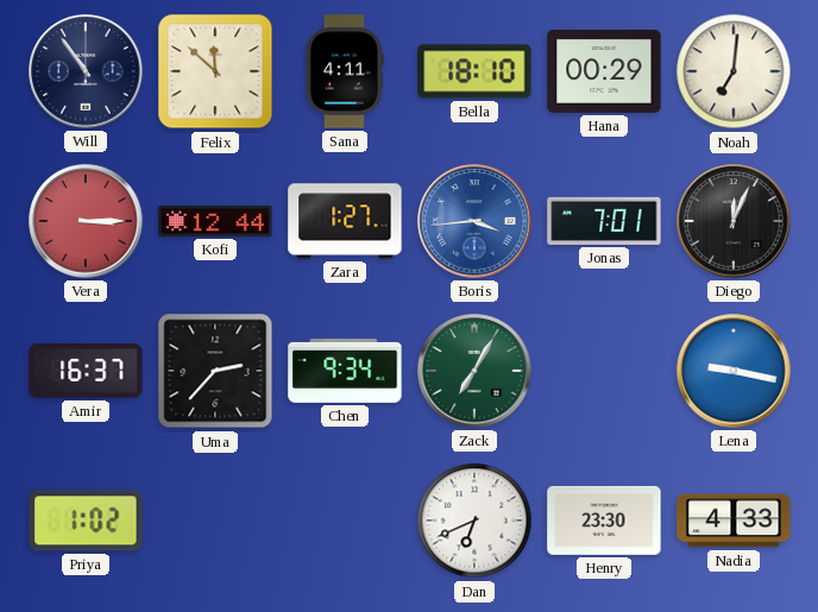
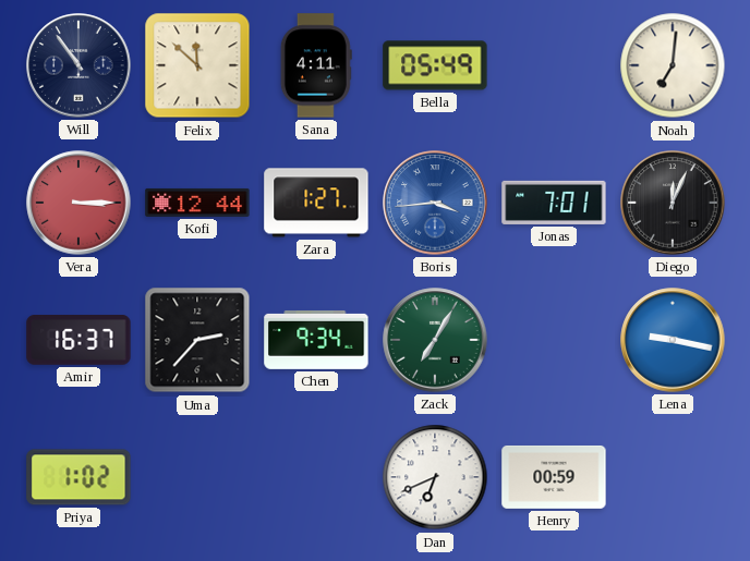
Bella: 18:10 -> 05:49
Hana: 00:29 -> none
Henry: 23:30 -> 00:59
Nadia: 4:33 -> none
